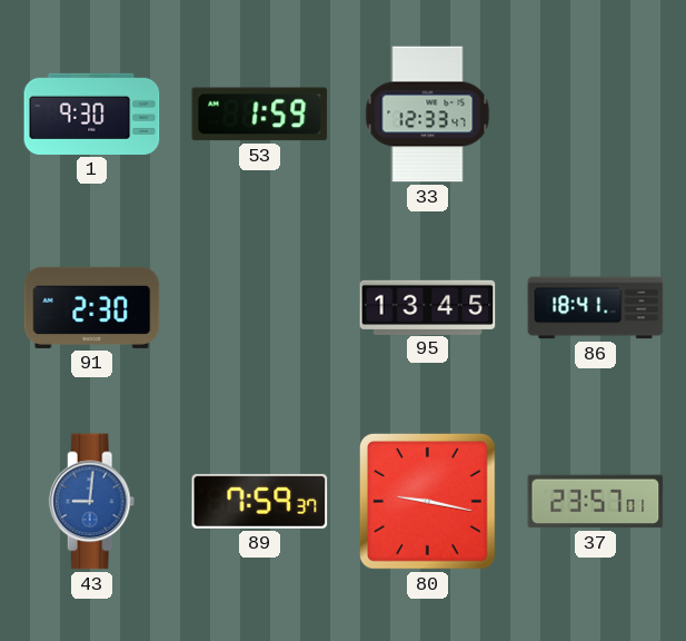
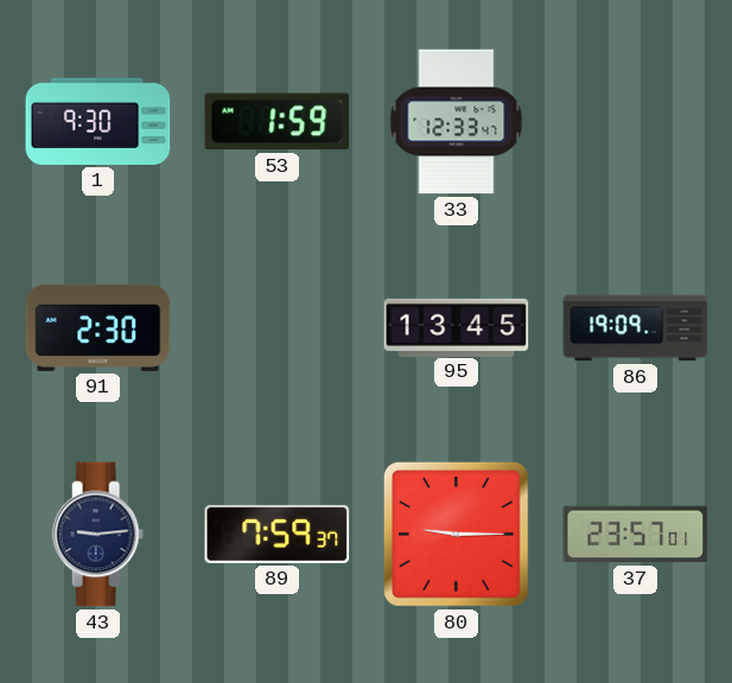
86: 18:41 -> 19:09
43: 9:01 -> 9:14
43 dial: blue -> navy
80: 9:17 -> 9:15
